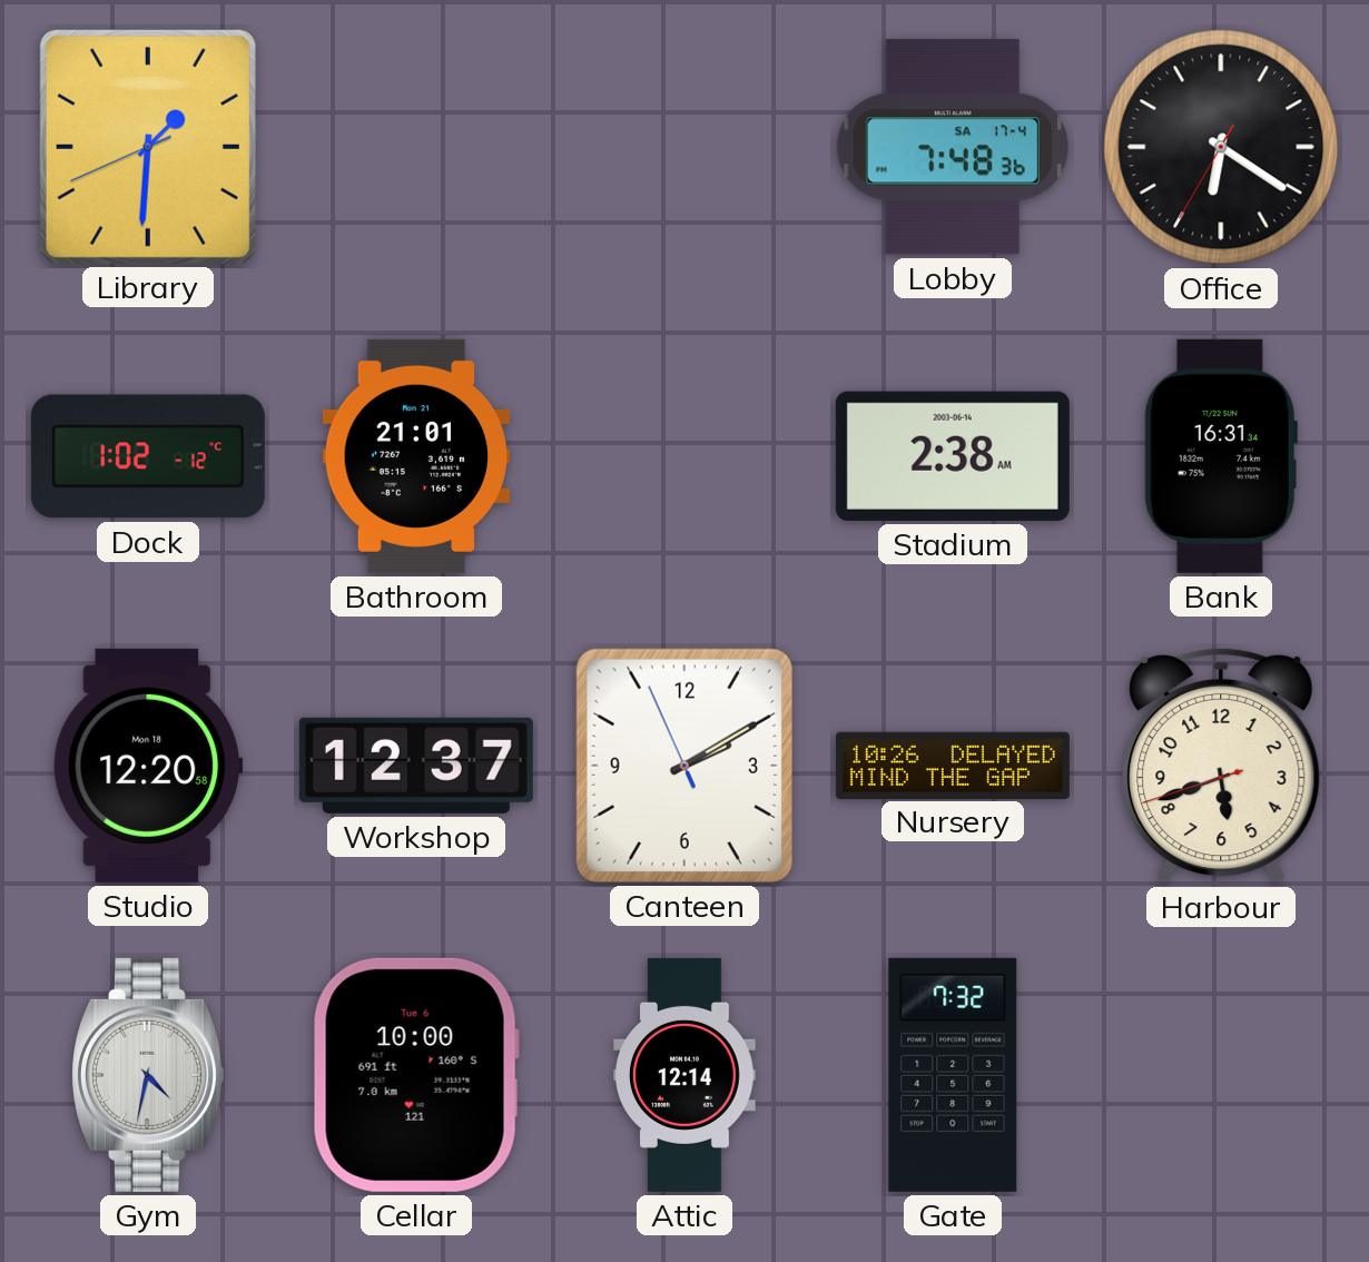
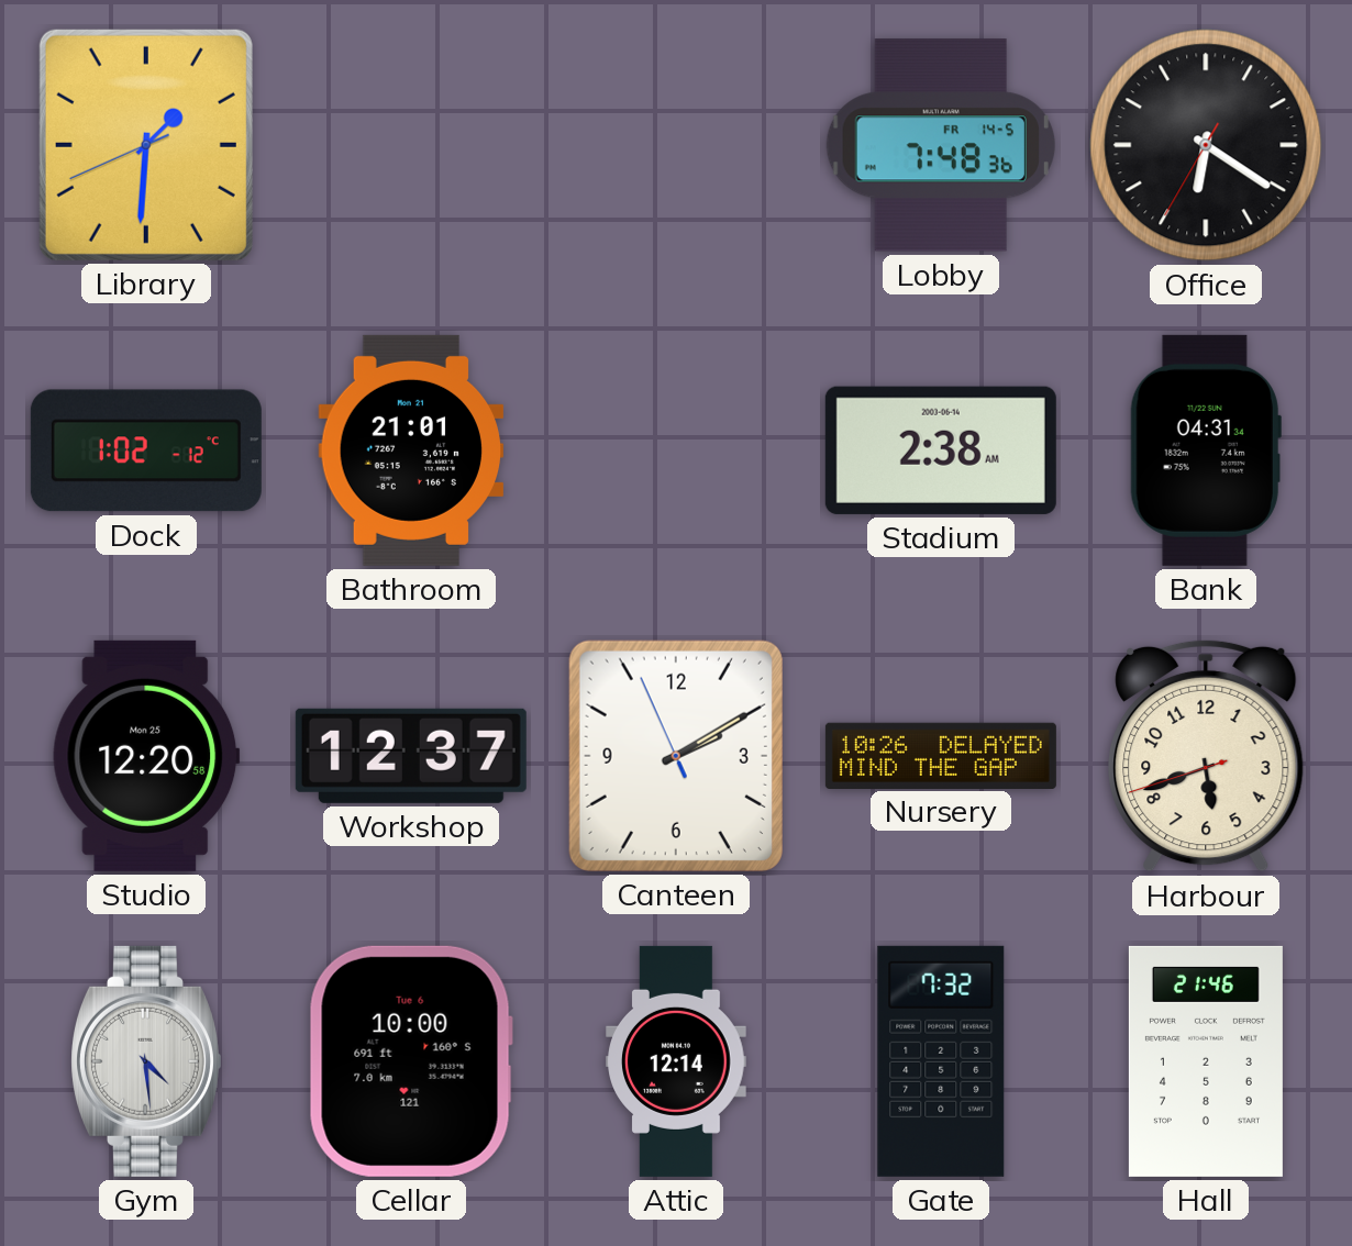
Lobby date: SA 17-4 -> FR 14-5
Bank: 16:31 -> 04:31
Studio date: Mon 18 -> Mon 25
Gym: 4:32 -> 4:29
Hall: none -> 21:46
